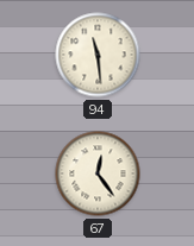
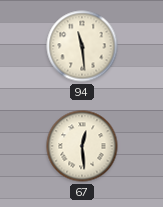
67: 12:24 -> 12:29
